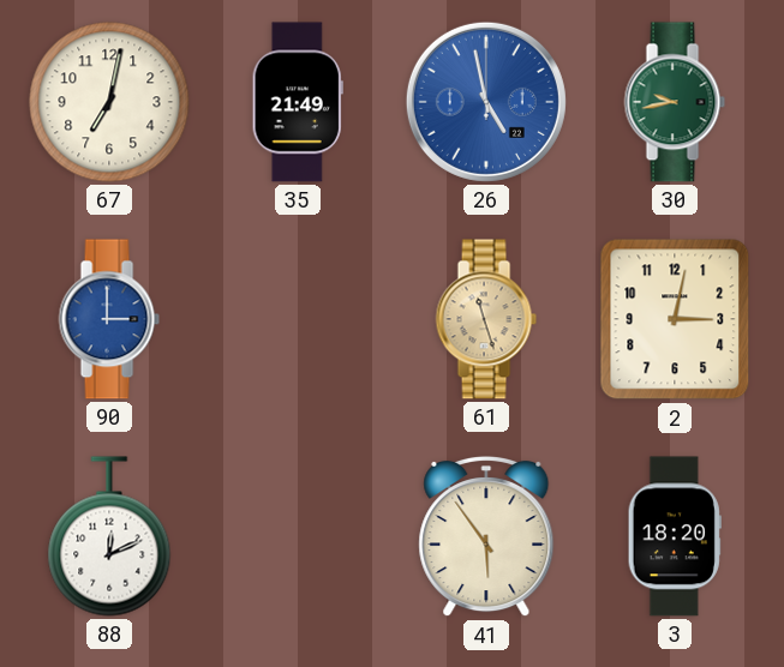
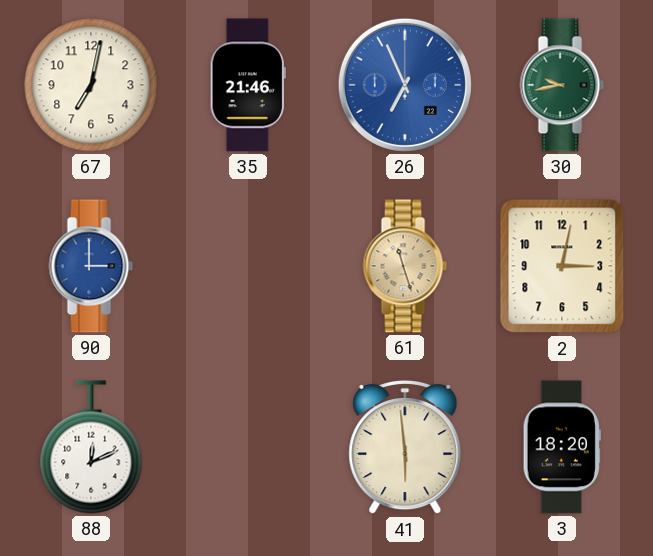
35: 21:49 -> 21:46
26: 4:58 -> 6:56
41: 5:54 -> 5:59
